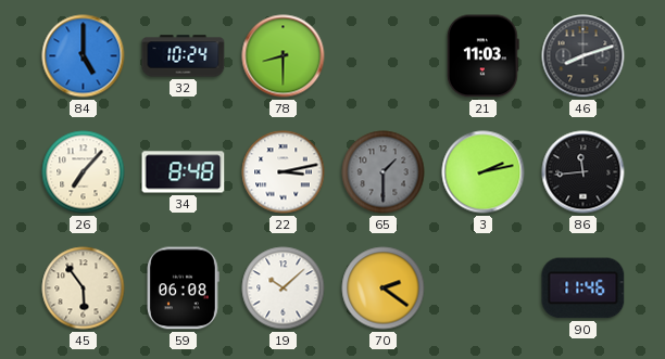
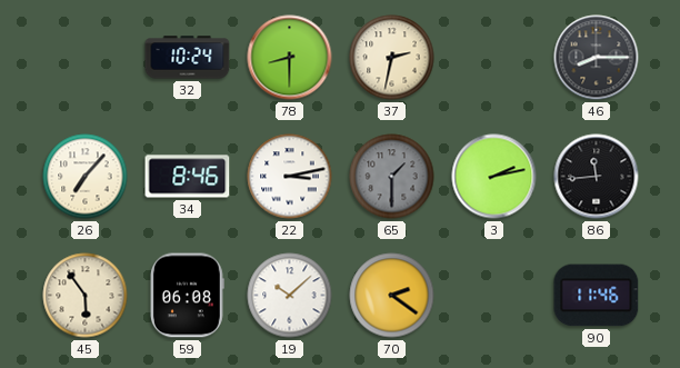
84: 5:00 -> none
37: none -> 2:32
21: 11:03 -> none
46: 8:12 -> 8:15
34: 8:48 -> 8:46
